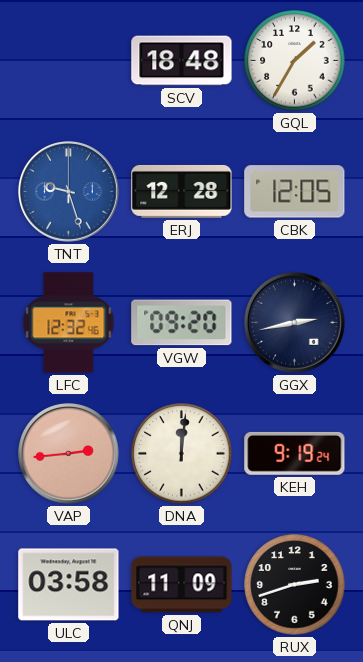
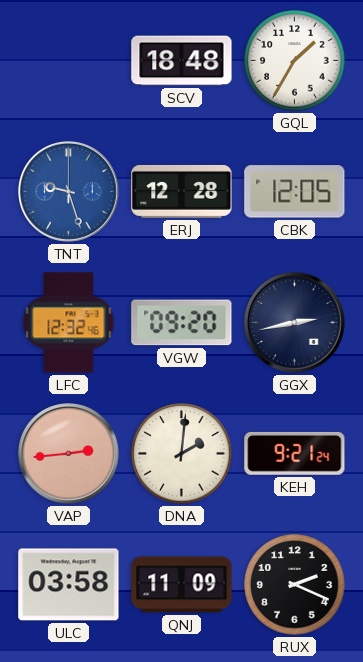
DNA: 12:01 -> 2:01
KEH: 9:19 -> 9:21
RUX: 2:42 -> 2:19
